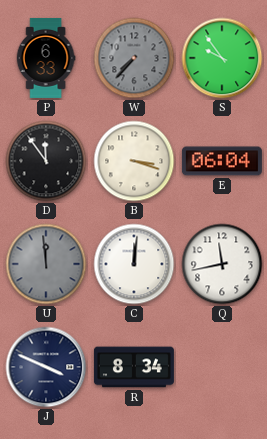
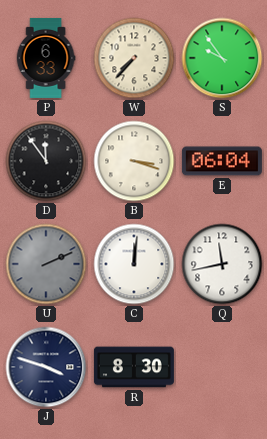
W dial: grey -> cream
U: 11:59 -> 2:11
J: 3:49 -> 3:48
R: 8:34 -> 8:30
